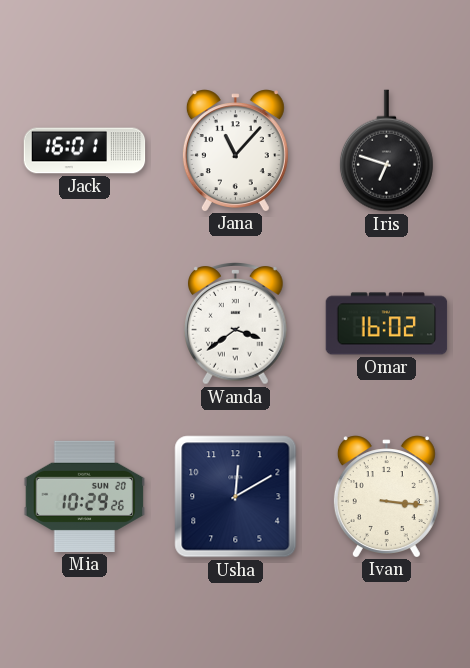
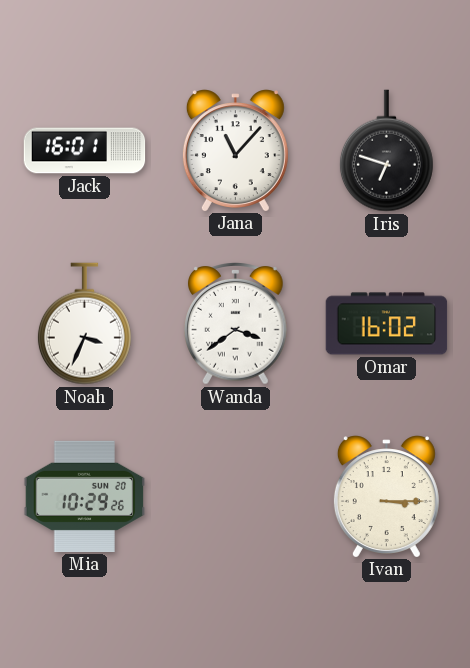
Noah: none -> 3:34
Usha: 12:10 -> none
Ivan: 3:16 -> 3:15
